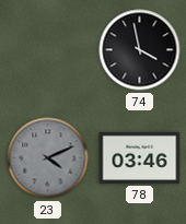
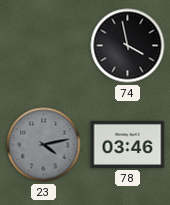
23: 4:11 -> 4:13
